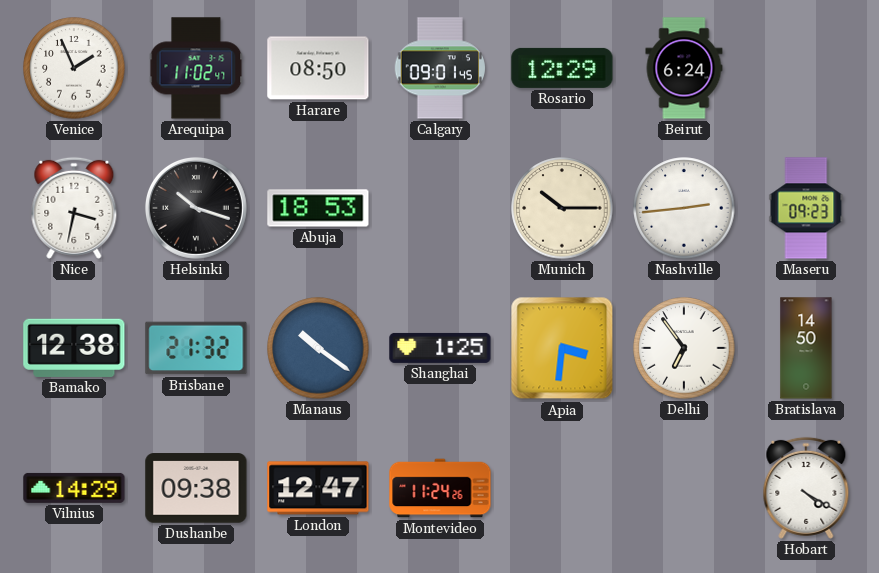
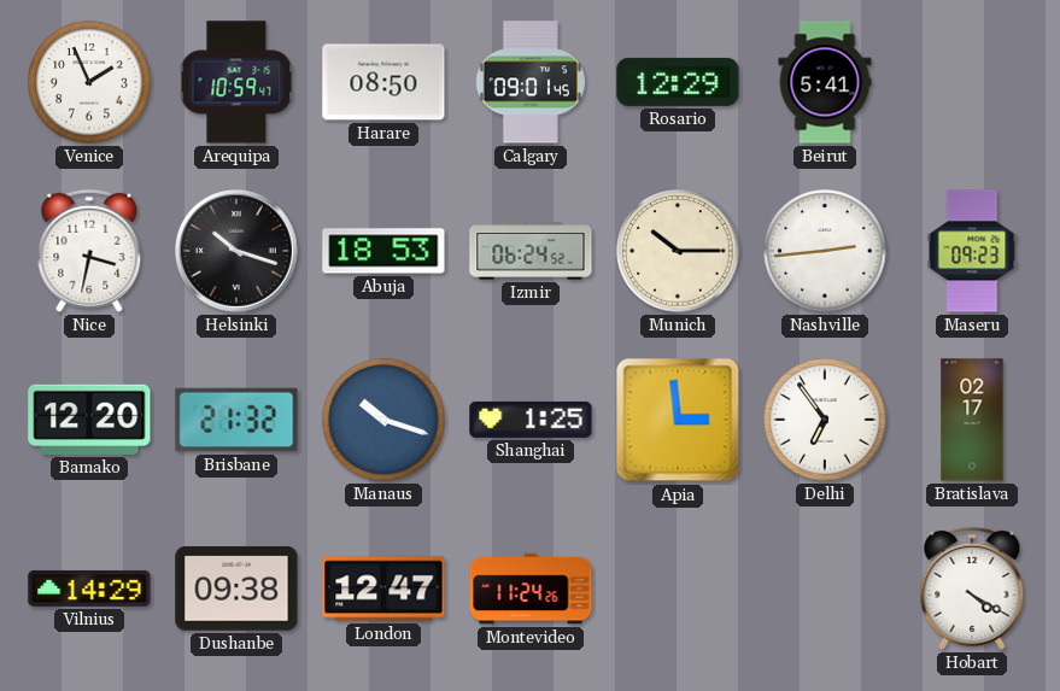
Arequipa: 11:02 -> 10:59
Beirut: 6:24 -> 5:41
Izmir: none -> 06:24
Bamako: 12:38 -> 12:20
Manaus: 10:21 -> 10:18
Apia: 3:31 -> 2:59
Bratislava: 14:50 -> 02:17
